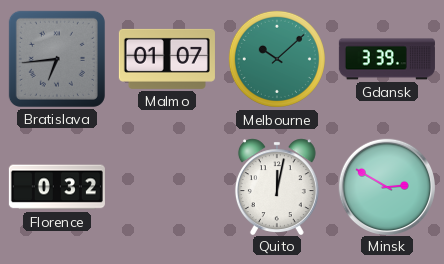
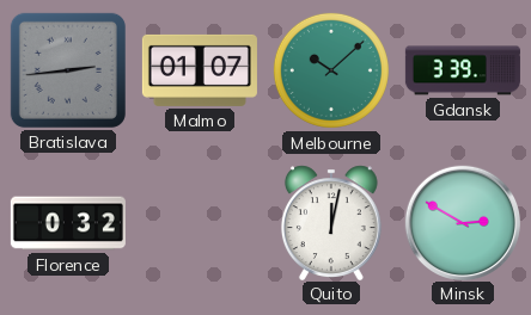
Bratislava: 6:44 -> 2:44
